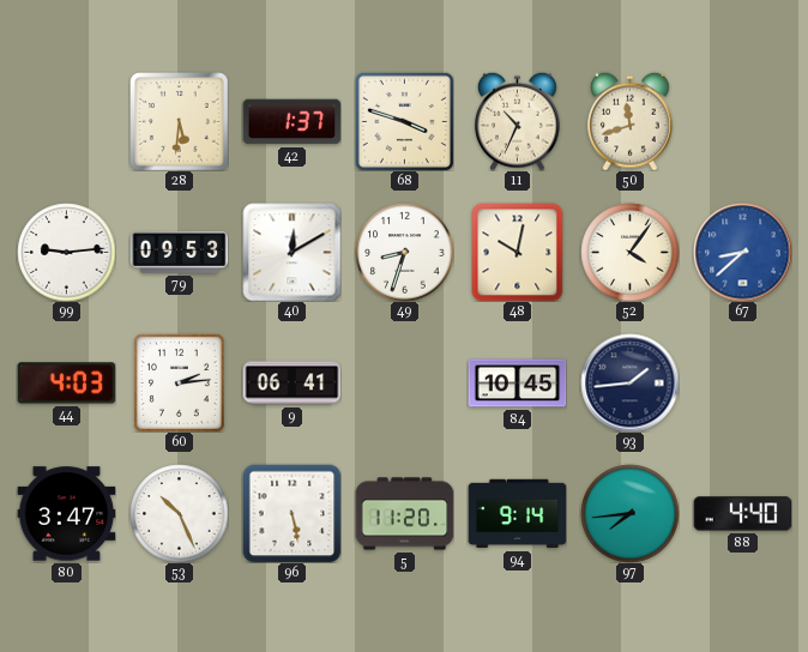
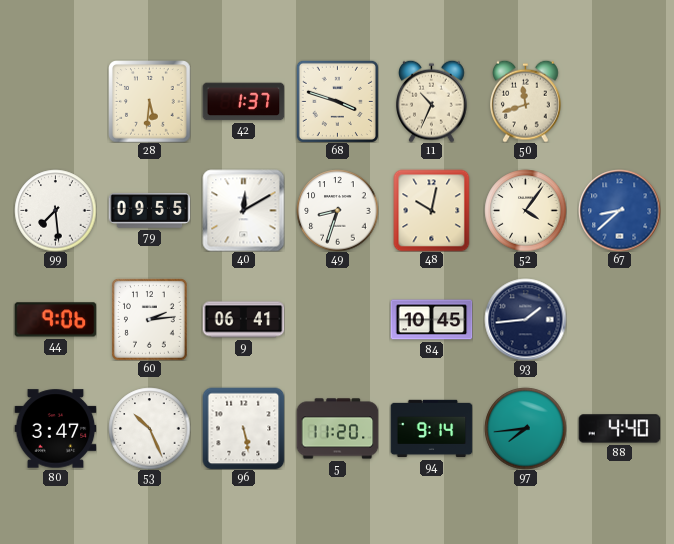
99: 9:14 -> 7:29
79: 09:53 -> 09:55
44: 4:03 -> 9:06
